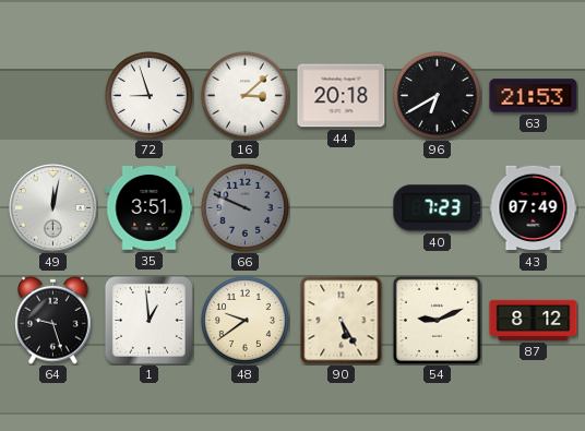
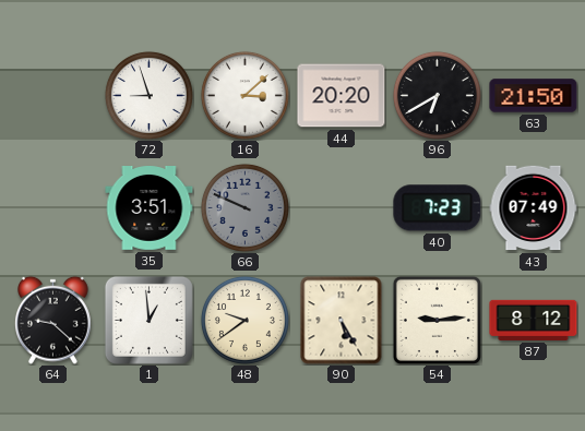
44: 20:18 -> 20:20
63: 21:53 -> 21:50
49: 12:02 -> none
64: 9:27 -> 9:22
54: 9:11 -> 9:14
